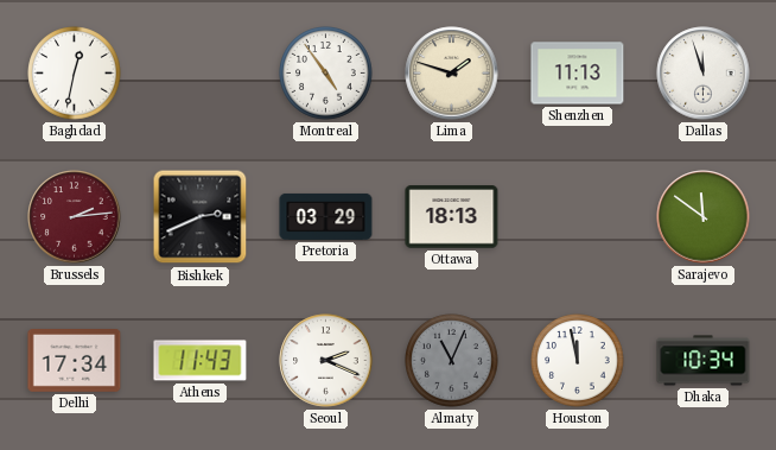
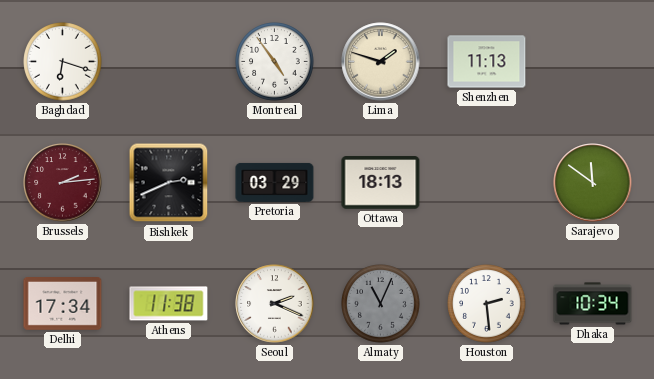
Baghdad: 12:32 -> 6:18
Dallas: 11:57 -> none
Athens: 11:43 -> 11:38
Houston: 11:58 -> 2:29
